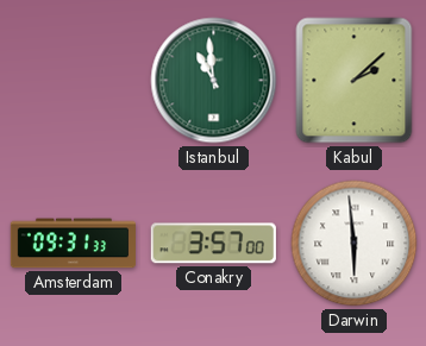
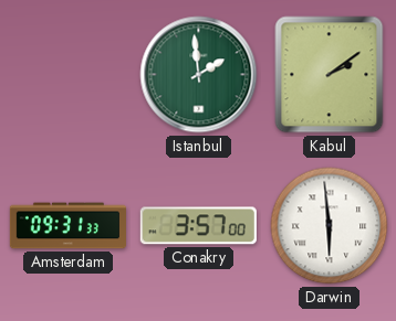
Istanbul: 10:59 -> 1:59
Kabul: 2:08 -> 2:09
